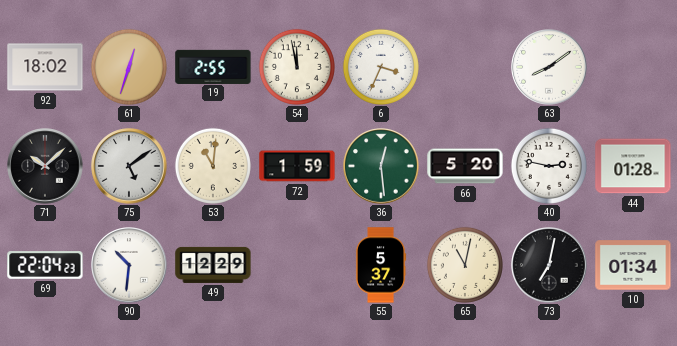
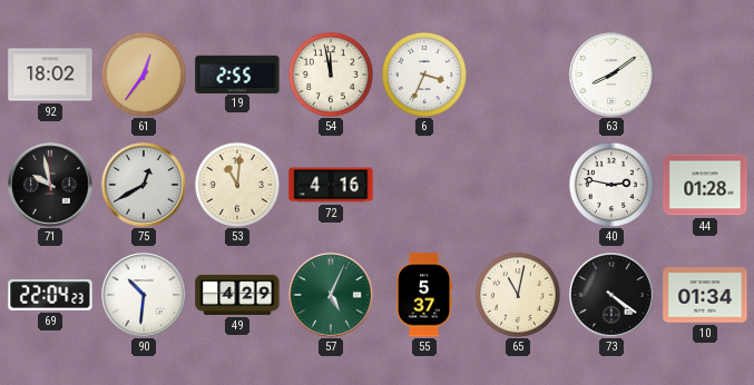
61: 12:33 -> 12:36
71: 10:08 -> 9:58
75: 5:09 -> 12:40
72: 1:59 -> 4:16
36: 12:29 -> none
66: 5:20 -> none
49: 12:29 -> 4:29
57: none -> 5:04
73: 7:02 -> 4:21
